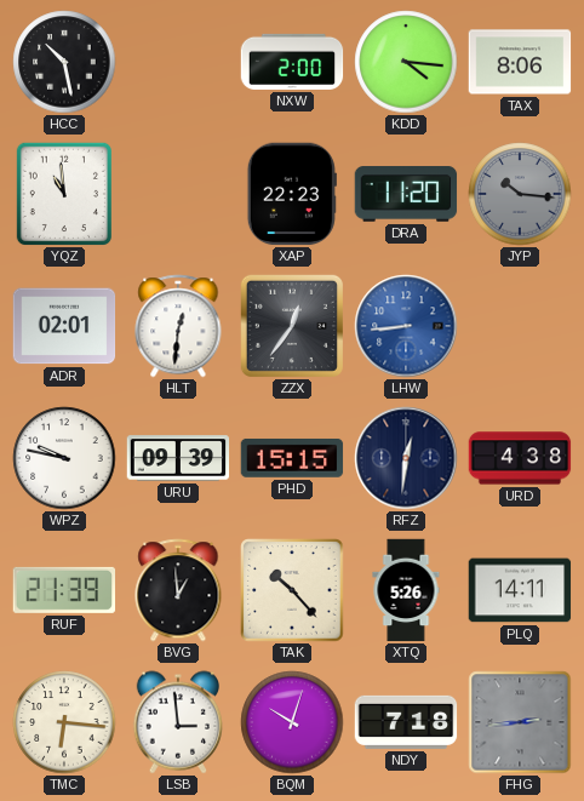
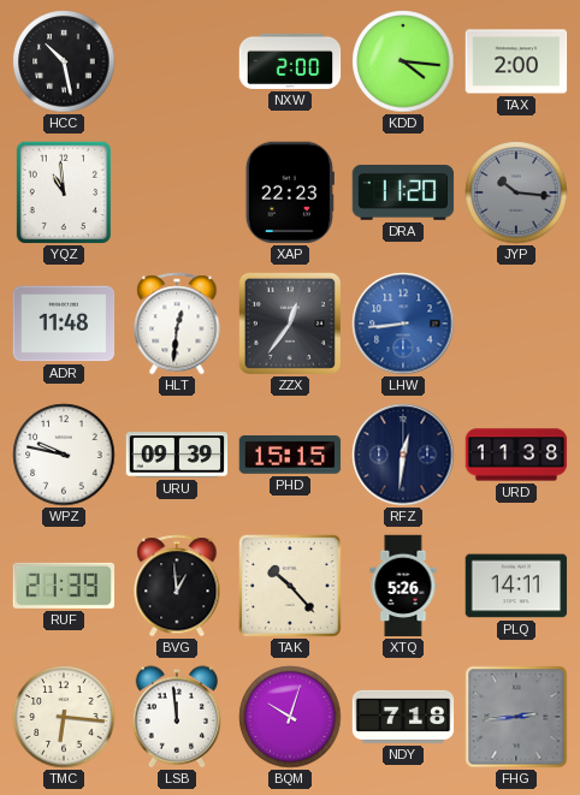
TAX: 8:06 -> 2:00
ADR: 02:01 -> 11:48
URD: 4:38 -> 11:38
LSB: 2:59 -> 11:59
